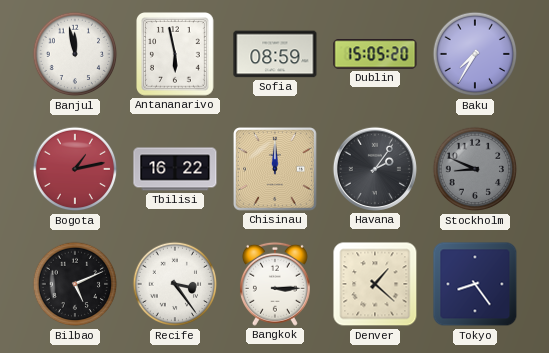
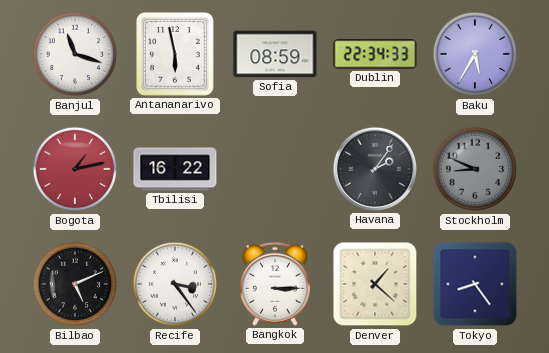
Banjul: 11:58 -> 11:18
Dublin: 15:05 -> 22:34
Baku: 7:35 -> 5:35
Chisinau: 12:00 -> none
